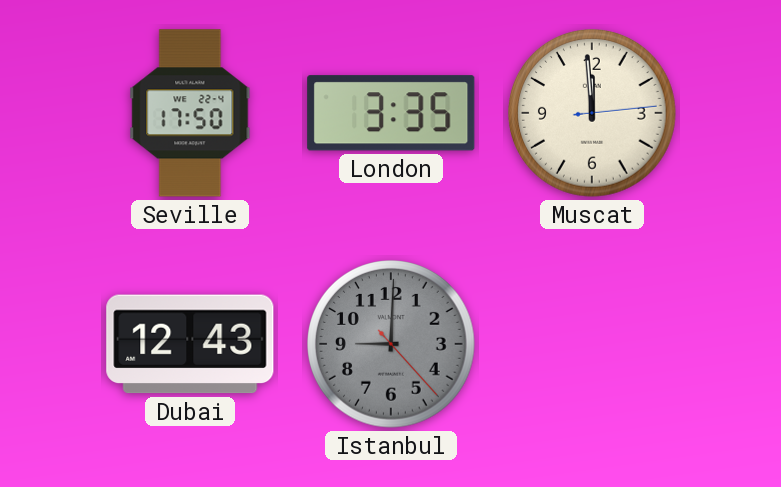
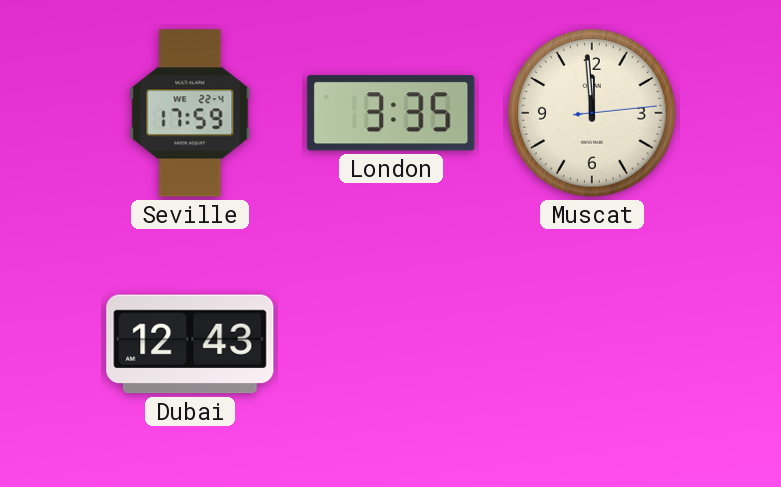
Seville: 17:50 -> 17:59
Istanbul: 9:00 -> none
